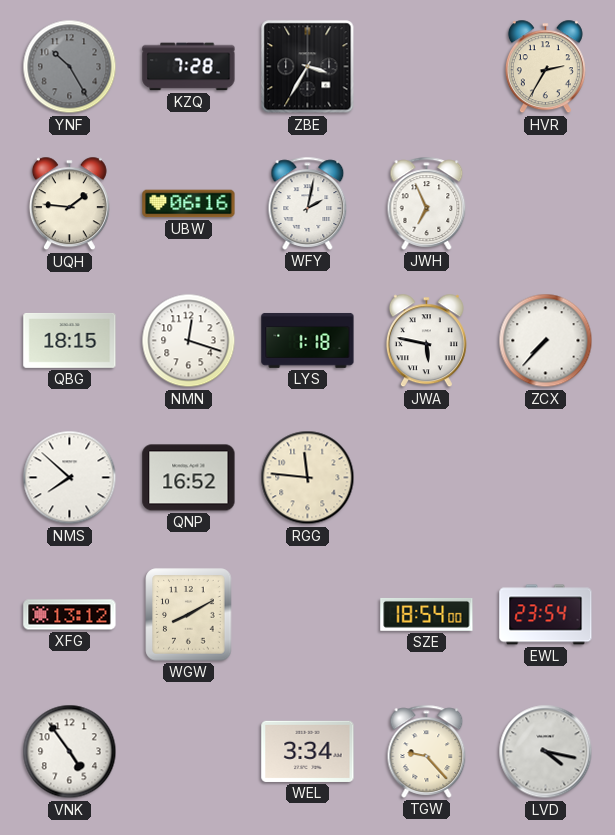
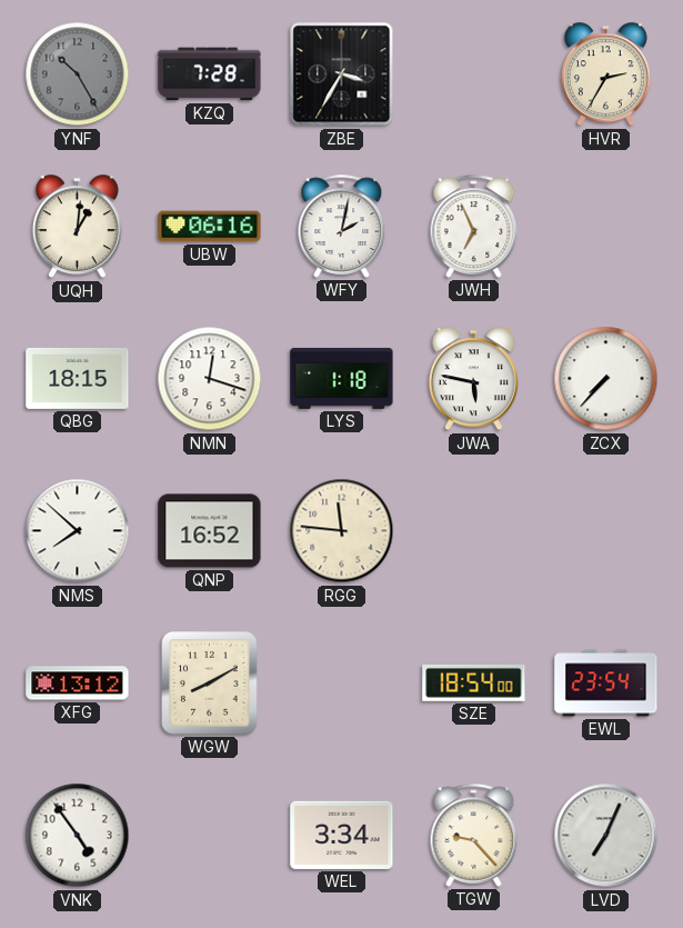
UQH: 1:46 -> 1:01
LVD: 4:17 -> 7:04
